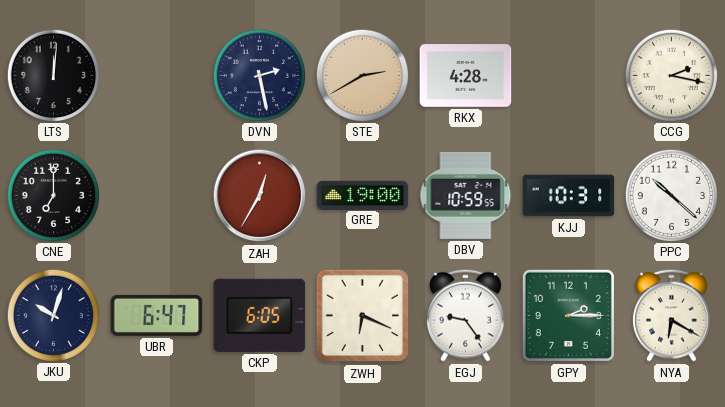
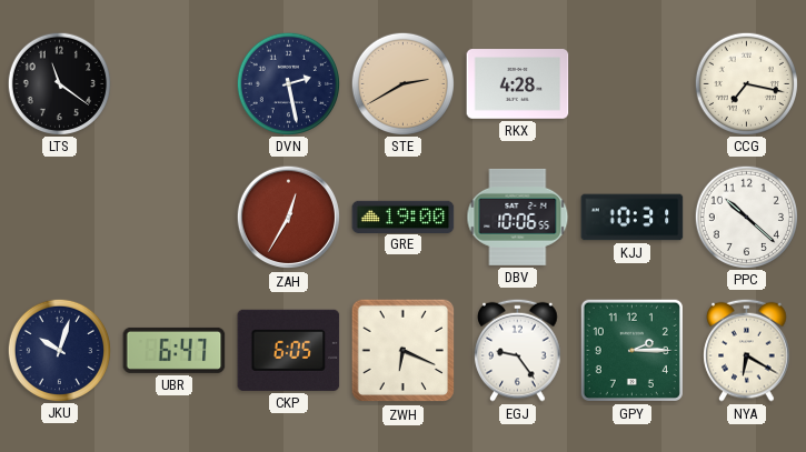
LTS: 12:01 -> 11:21
CCG: 2:17 -> 7:17
CNE: 7:00 -> none
DBV: 10:59 -> 10:06
